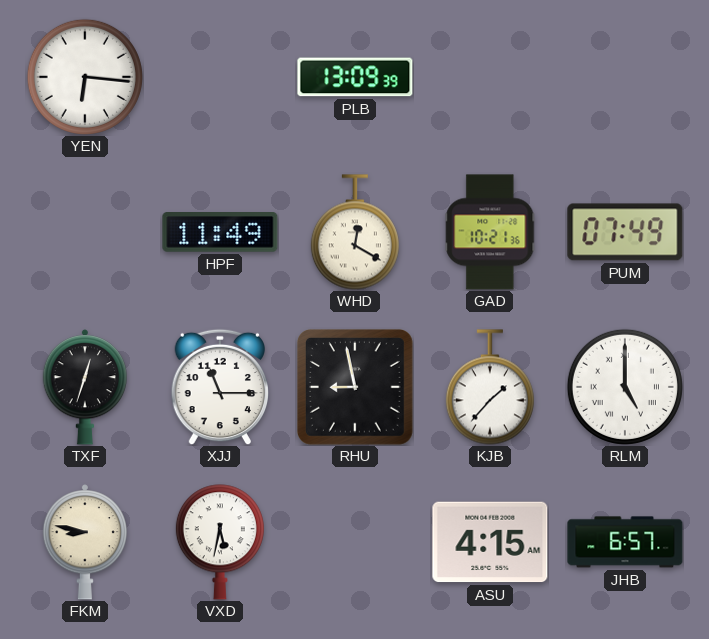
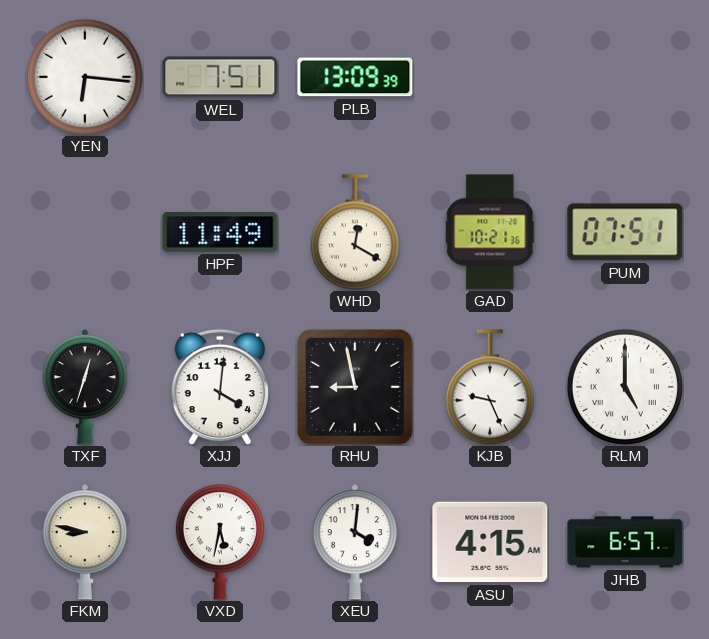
WEL: none -> 7:51
PUM: 07:49 -> 07:51
XJJ: 11:15 -> 4:01
KJB: 1:37 -> 9:26
XEU: none -> 4:01
